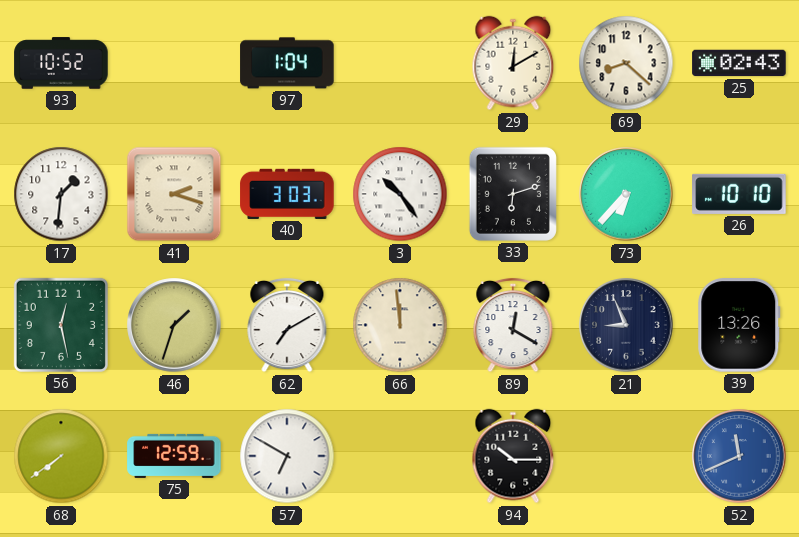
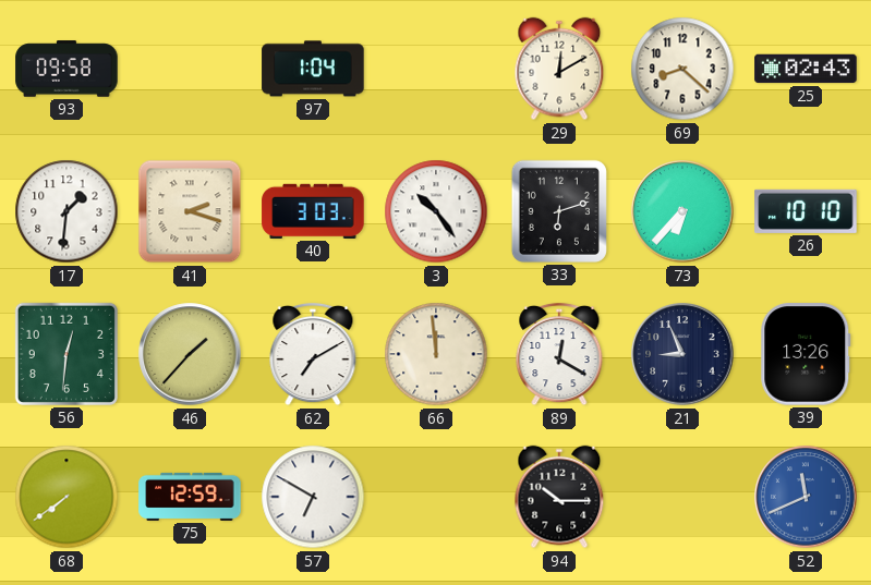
93: 10:52 -> 09:58
56: 12:28 -> 12:31
46: 1:33 -> 1:37
